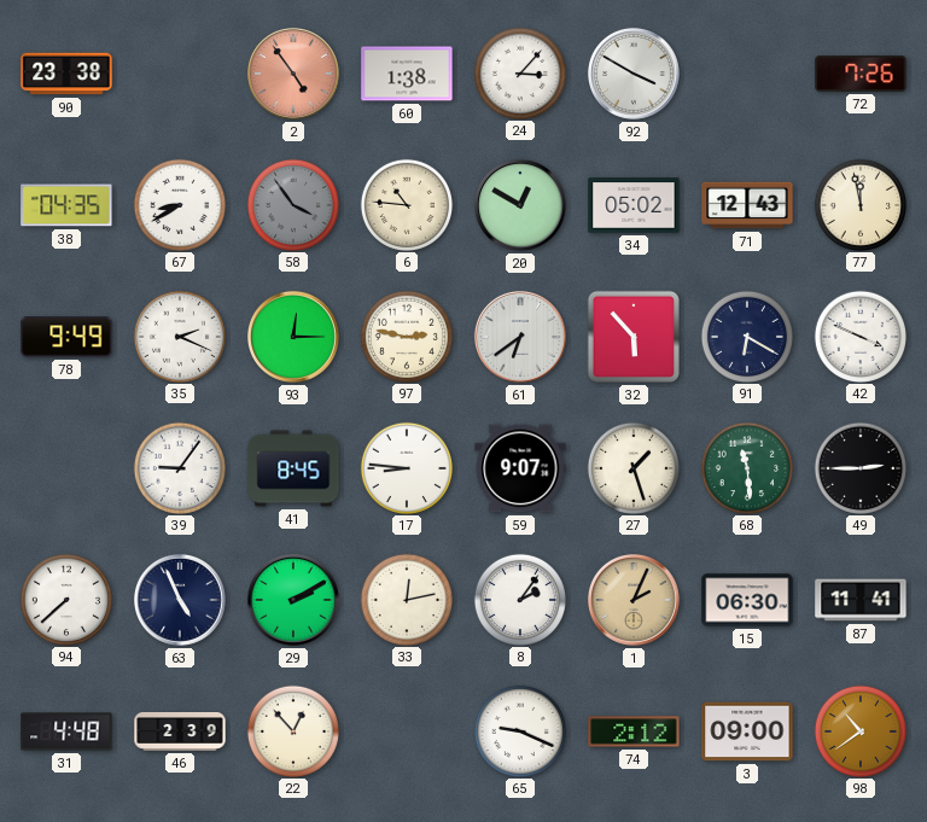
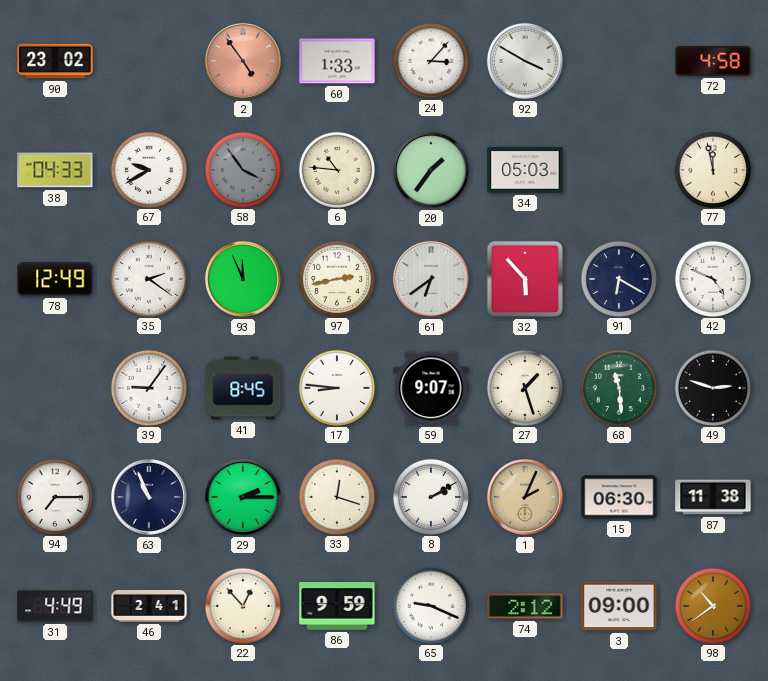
90: 23:38 -> 23:02
60: 1:38 -> 1:33
72: 7:26 -> 4:58
38: 04:35 -> 04:33
67: 8:40 -> 9:40
20: 12:50 -> 1:36
34: 05:02 -> 05:03
71: 12:43 -> none
78: 9:49 -> 12:49
35: 2:19 -> 2:21
93: 12:15 -> 11:56
97: 2:47 -> 2:43
42: 3:49 -> 4:49
49: 2:45 -> 2:48
94: 7:38 -> 7:15
63: 4:56 -> 10:56
29: 2:10 -> 2:15
33: 12:13 -> 12:18
8: 2:06 -> 2:10
87: 11:41 -> 11:38
31: 4:48 -> 4:49
46: 2:39 -> 2:41
86: none -> 9:59
